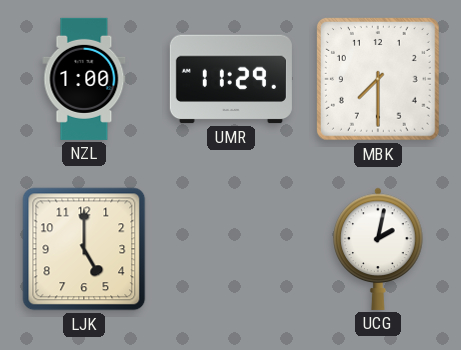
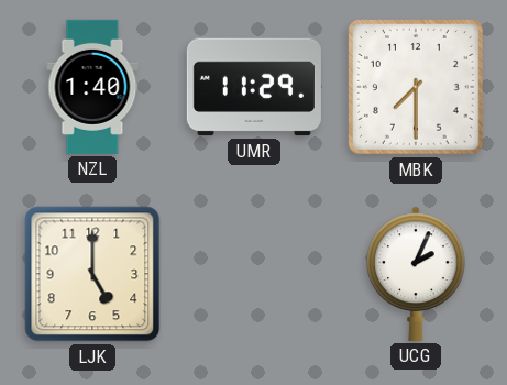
NZL: 1:00 -> 1:40
UCG: 2:02 -> 2:04
